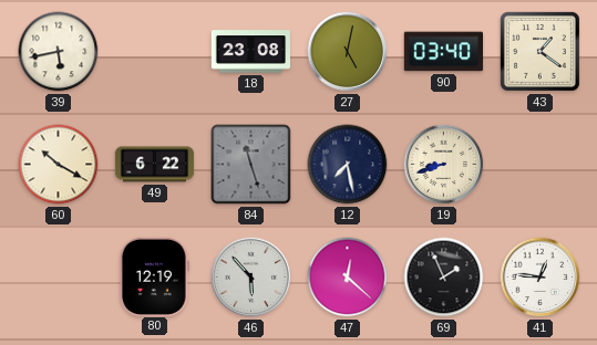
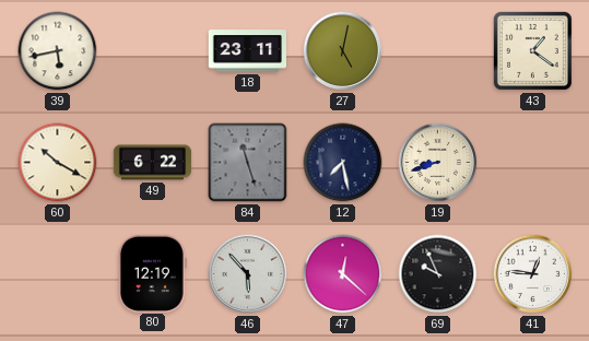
18: 23:08 -> 23:11
90: 03:40 -> none
69: 1:56 -> 9:56
